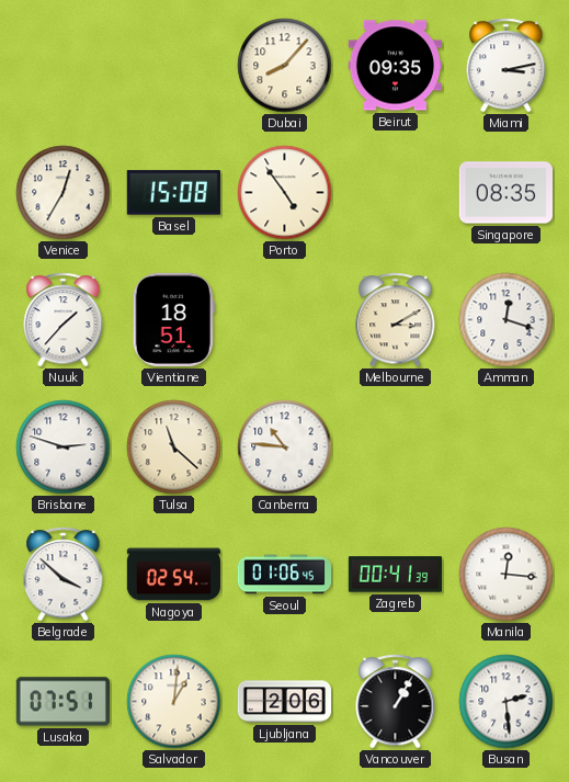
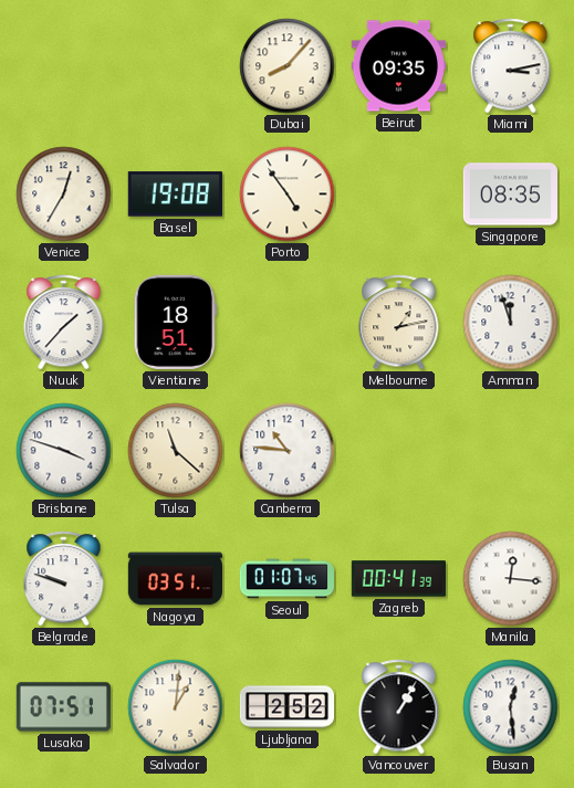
Basel: 15:08 -> 19:08
Melbourne: 3:10 -> 1:13
Amman: 12:18 -> 11:57
Brisbane: 2:48 -> 3:48
Belgrade: 3:52 -> 9:48
Nagoya: 02:54 -> 03:51
Seoul: 01:06 -> 01:07
Ljubljana: 2:06 -> 2:52
Busan: 2:29 -> 12:29
